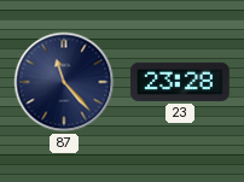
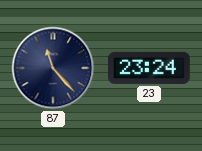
23: 23:28 -> 23:24
